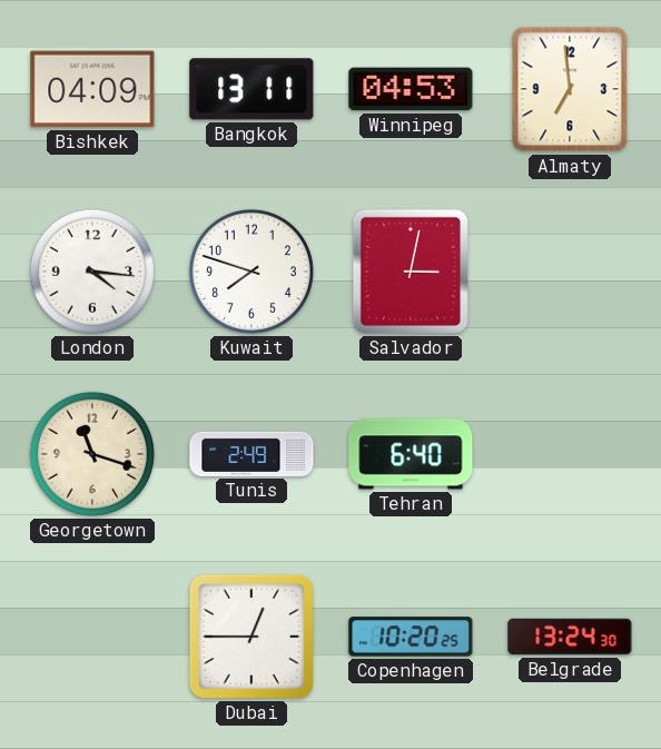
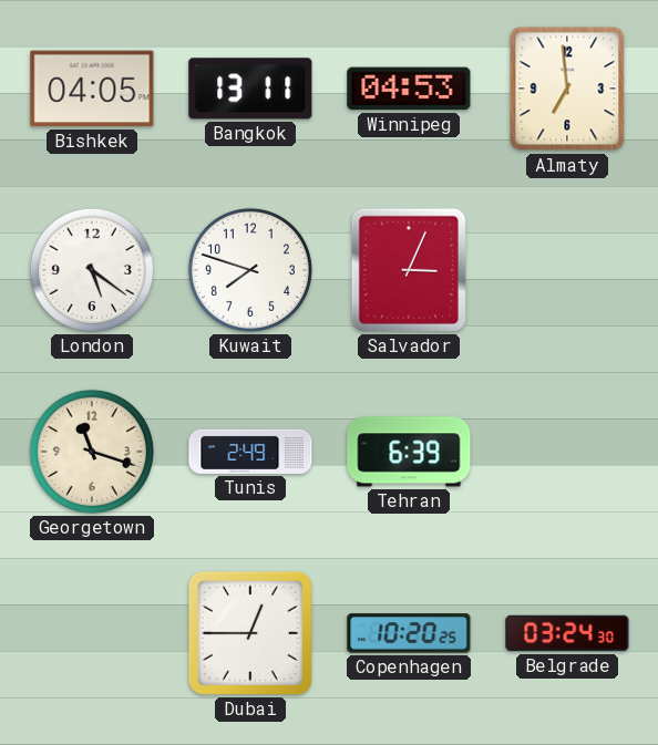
Bishkek: 04:09 -> 04:05
London: 4:16 -> 5:21
Salvador: 3:02 -> 3:04
Tehran: 6:40 -> 6:39
Belgrade: 13:24 -> 03:24
